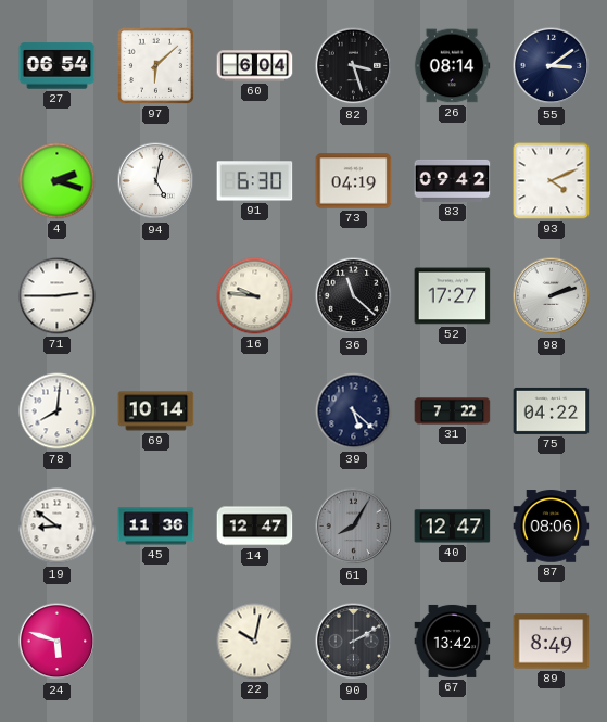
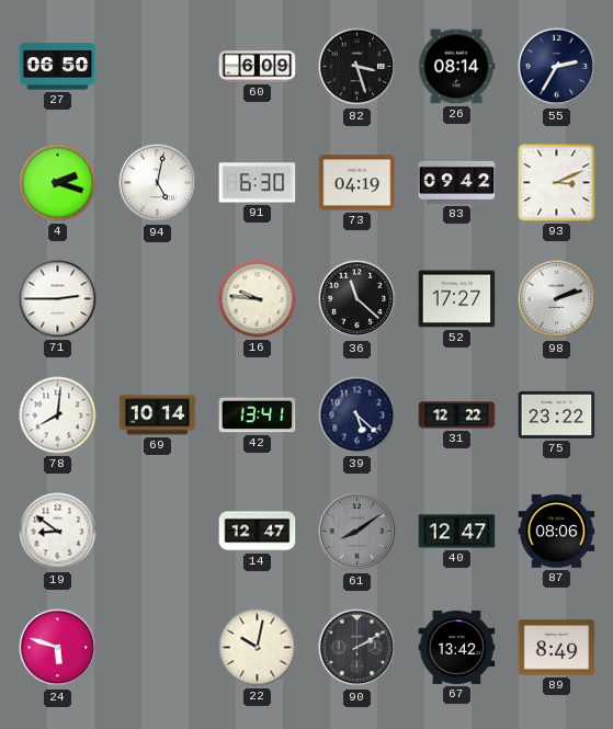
27: 06:54 -> 06:50
97: 6:08 -> none
60: 6:04 -> 6:09
55: 3:09 -> 2:35
93: 4:11 -> 3:11
42: none -> 13:41
31: 7:22 -> 12:22
75: 04:22 -> 23:22
45: 11:36 -> none
61: 8:05 -> 8:09
